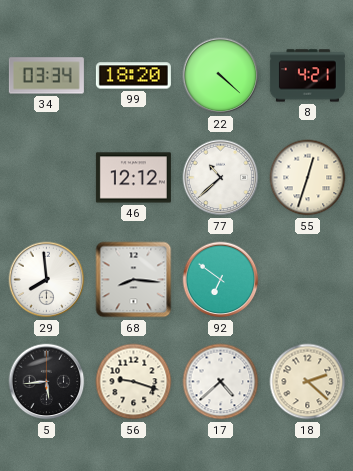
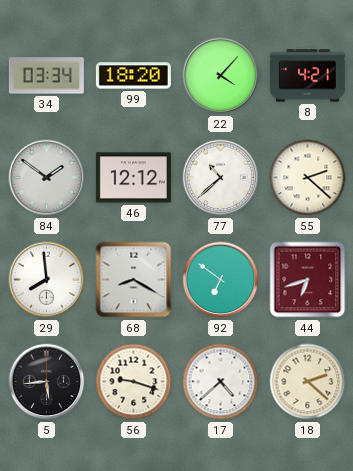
22: 4:22 -> 4:07
84: none -> 1:51
55: 12:33 -> 2:22
68: 8:16 -> 8:20
44: none -> 6:42
